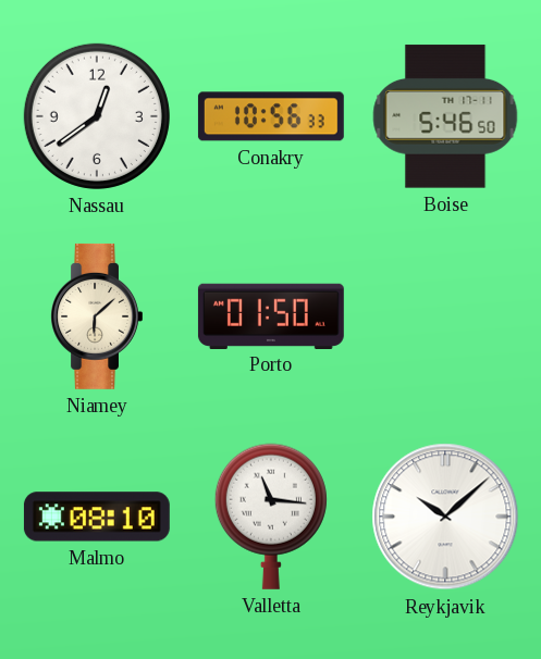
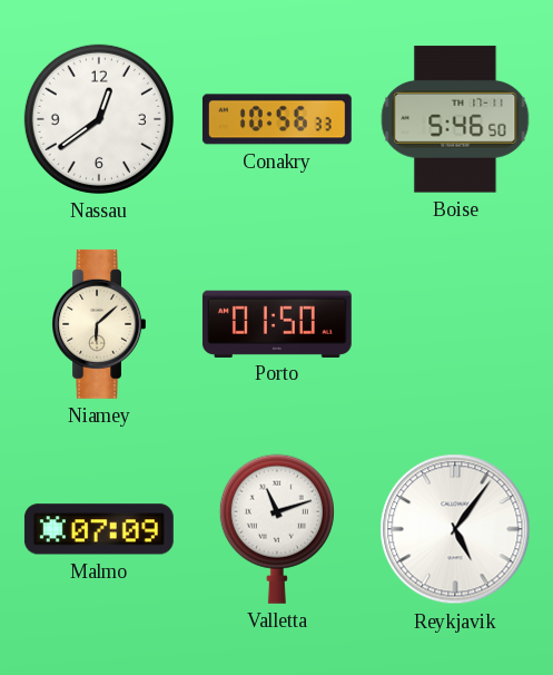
Malmo: 08:10 -> 07:09
Valletta: 11:16 -> 11:12
Reykjavik: 10:08 -> 5:06
